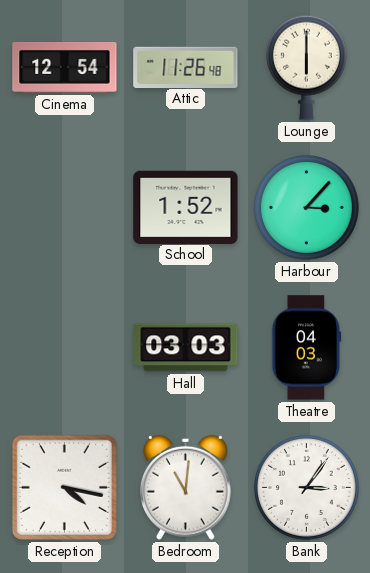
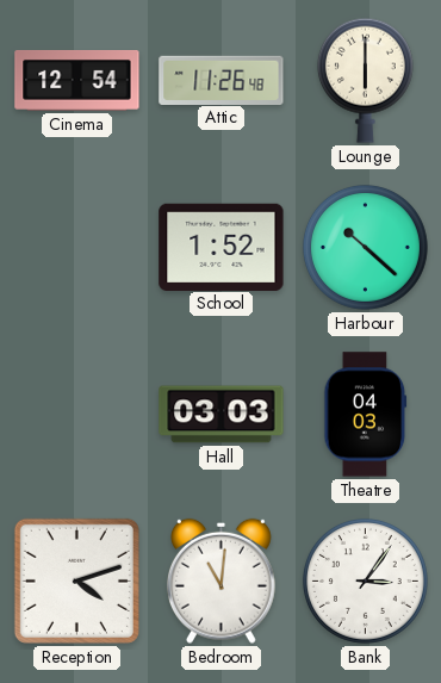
Harbour: 3:07 -> 10:22
Reception: 4:17 -> 4:12
